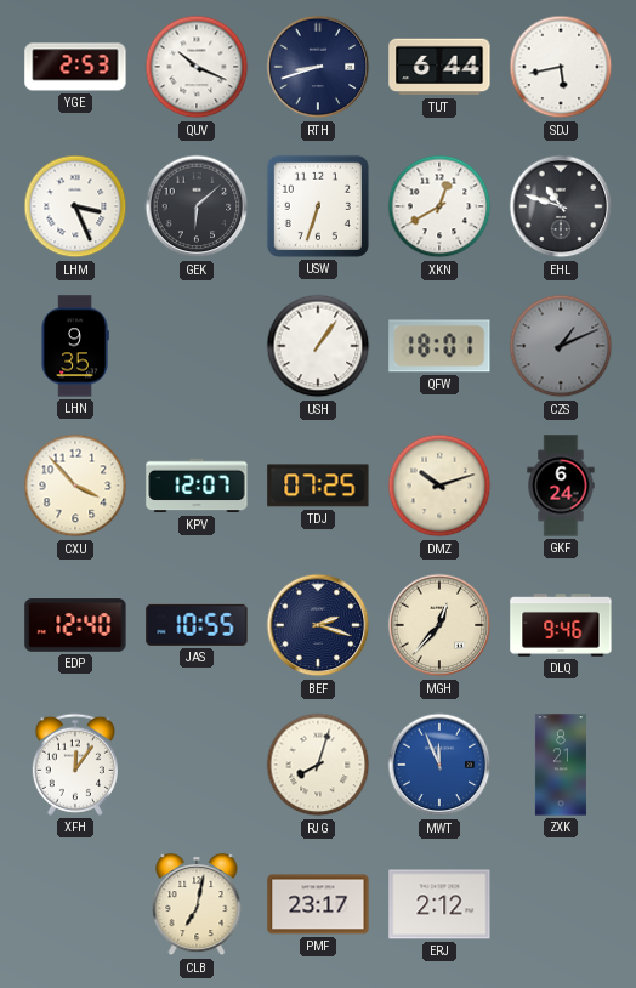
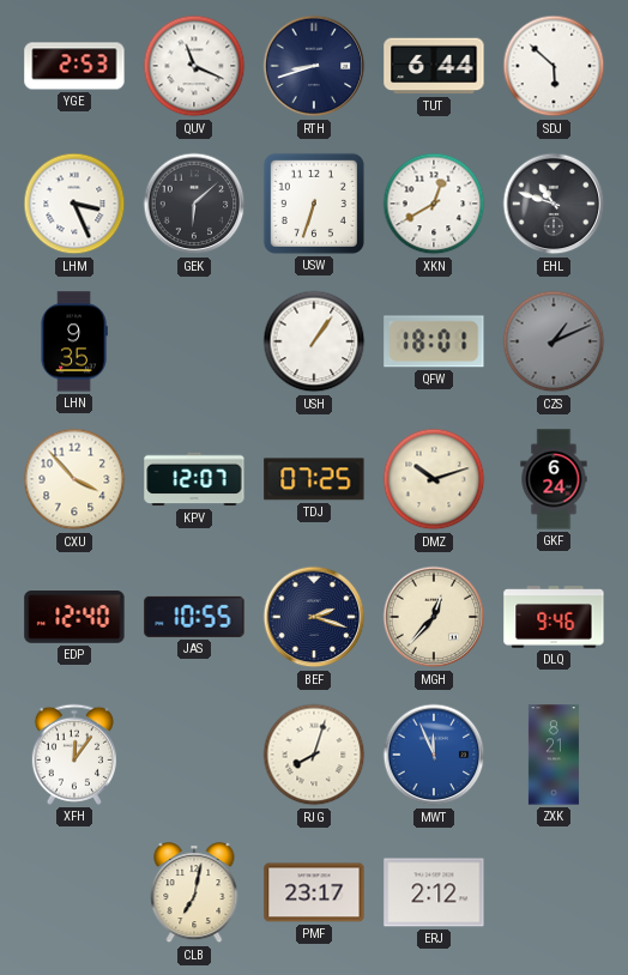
QUV: 10:19 -> 11:19
SDJ: 5:43 -> 5:52
